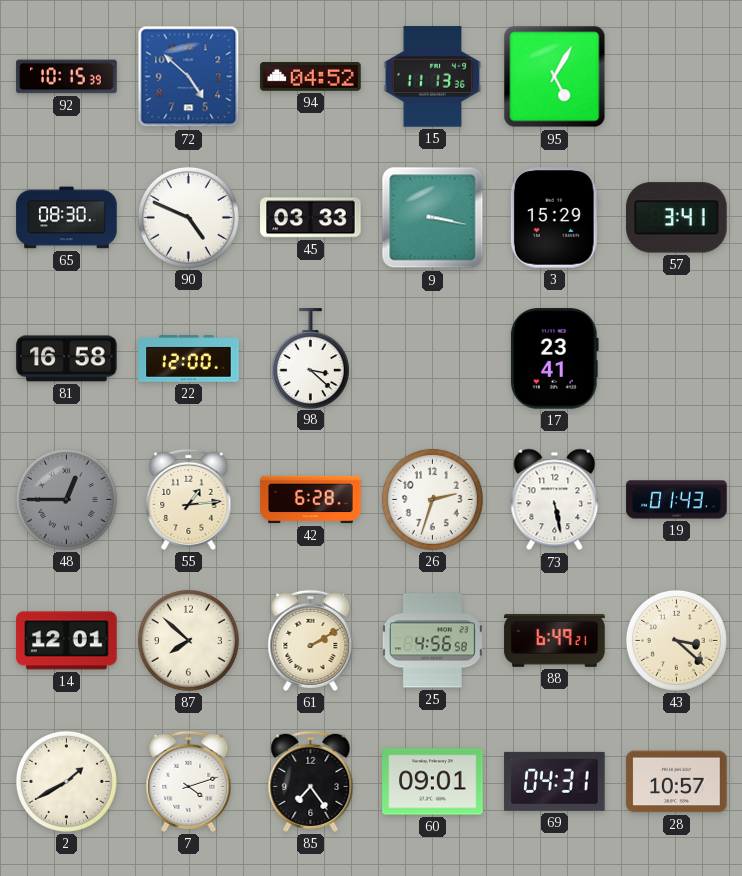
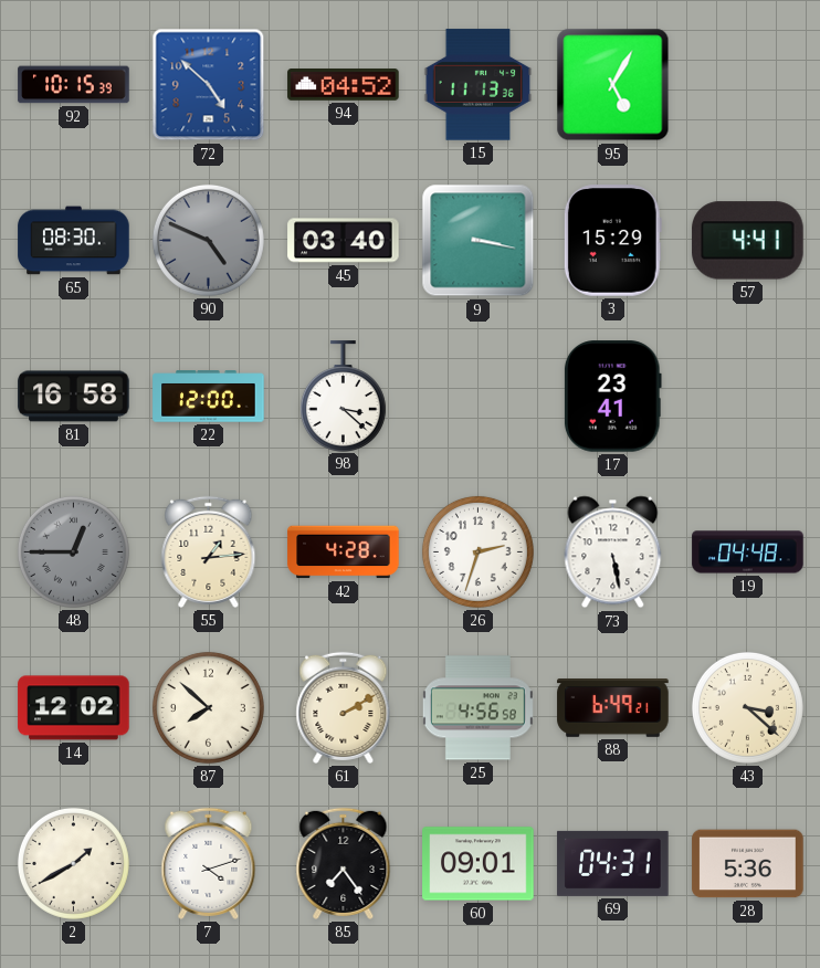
90 dial: white -> grey
45: 03:33 -> 03:40
57: 3:41 -> 4:41
42: 6:28 -> 4:28
19: 01:43 -> 04:48
14: 12:01 -> 12:02
28: 10:57 -> 5:36
